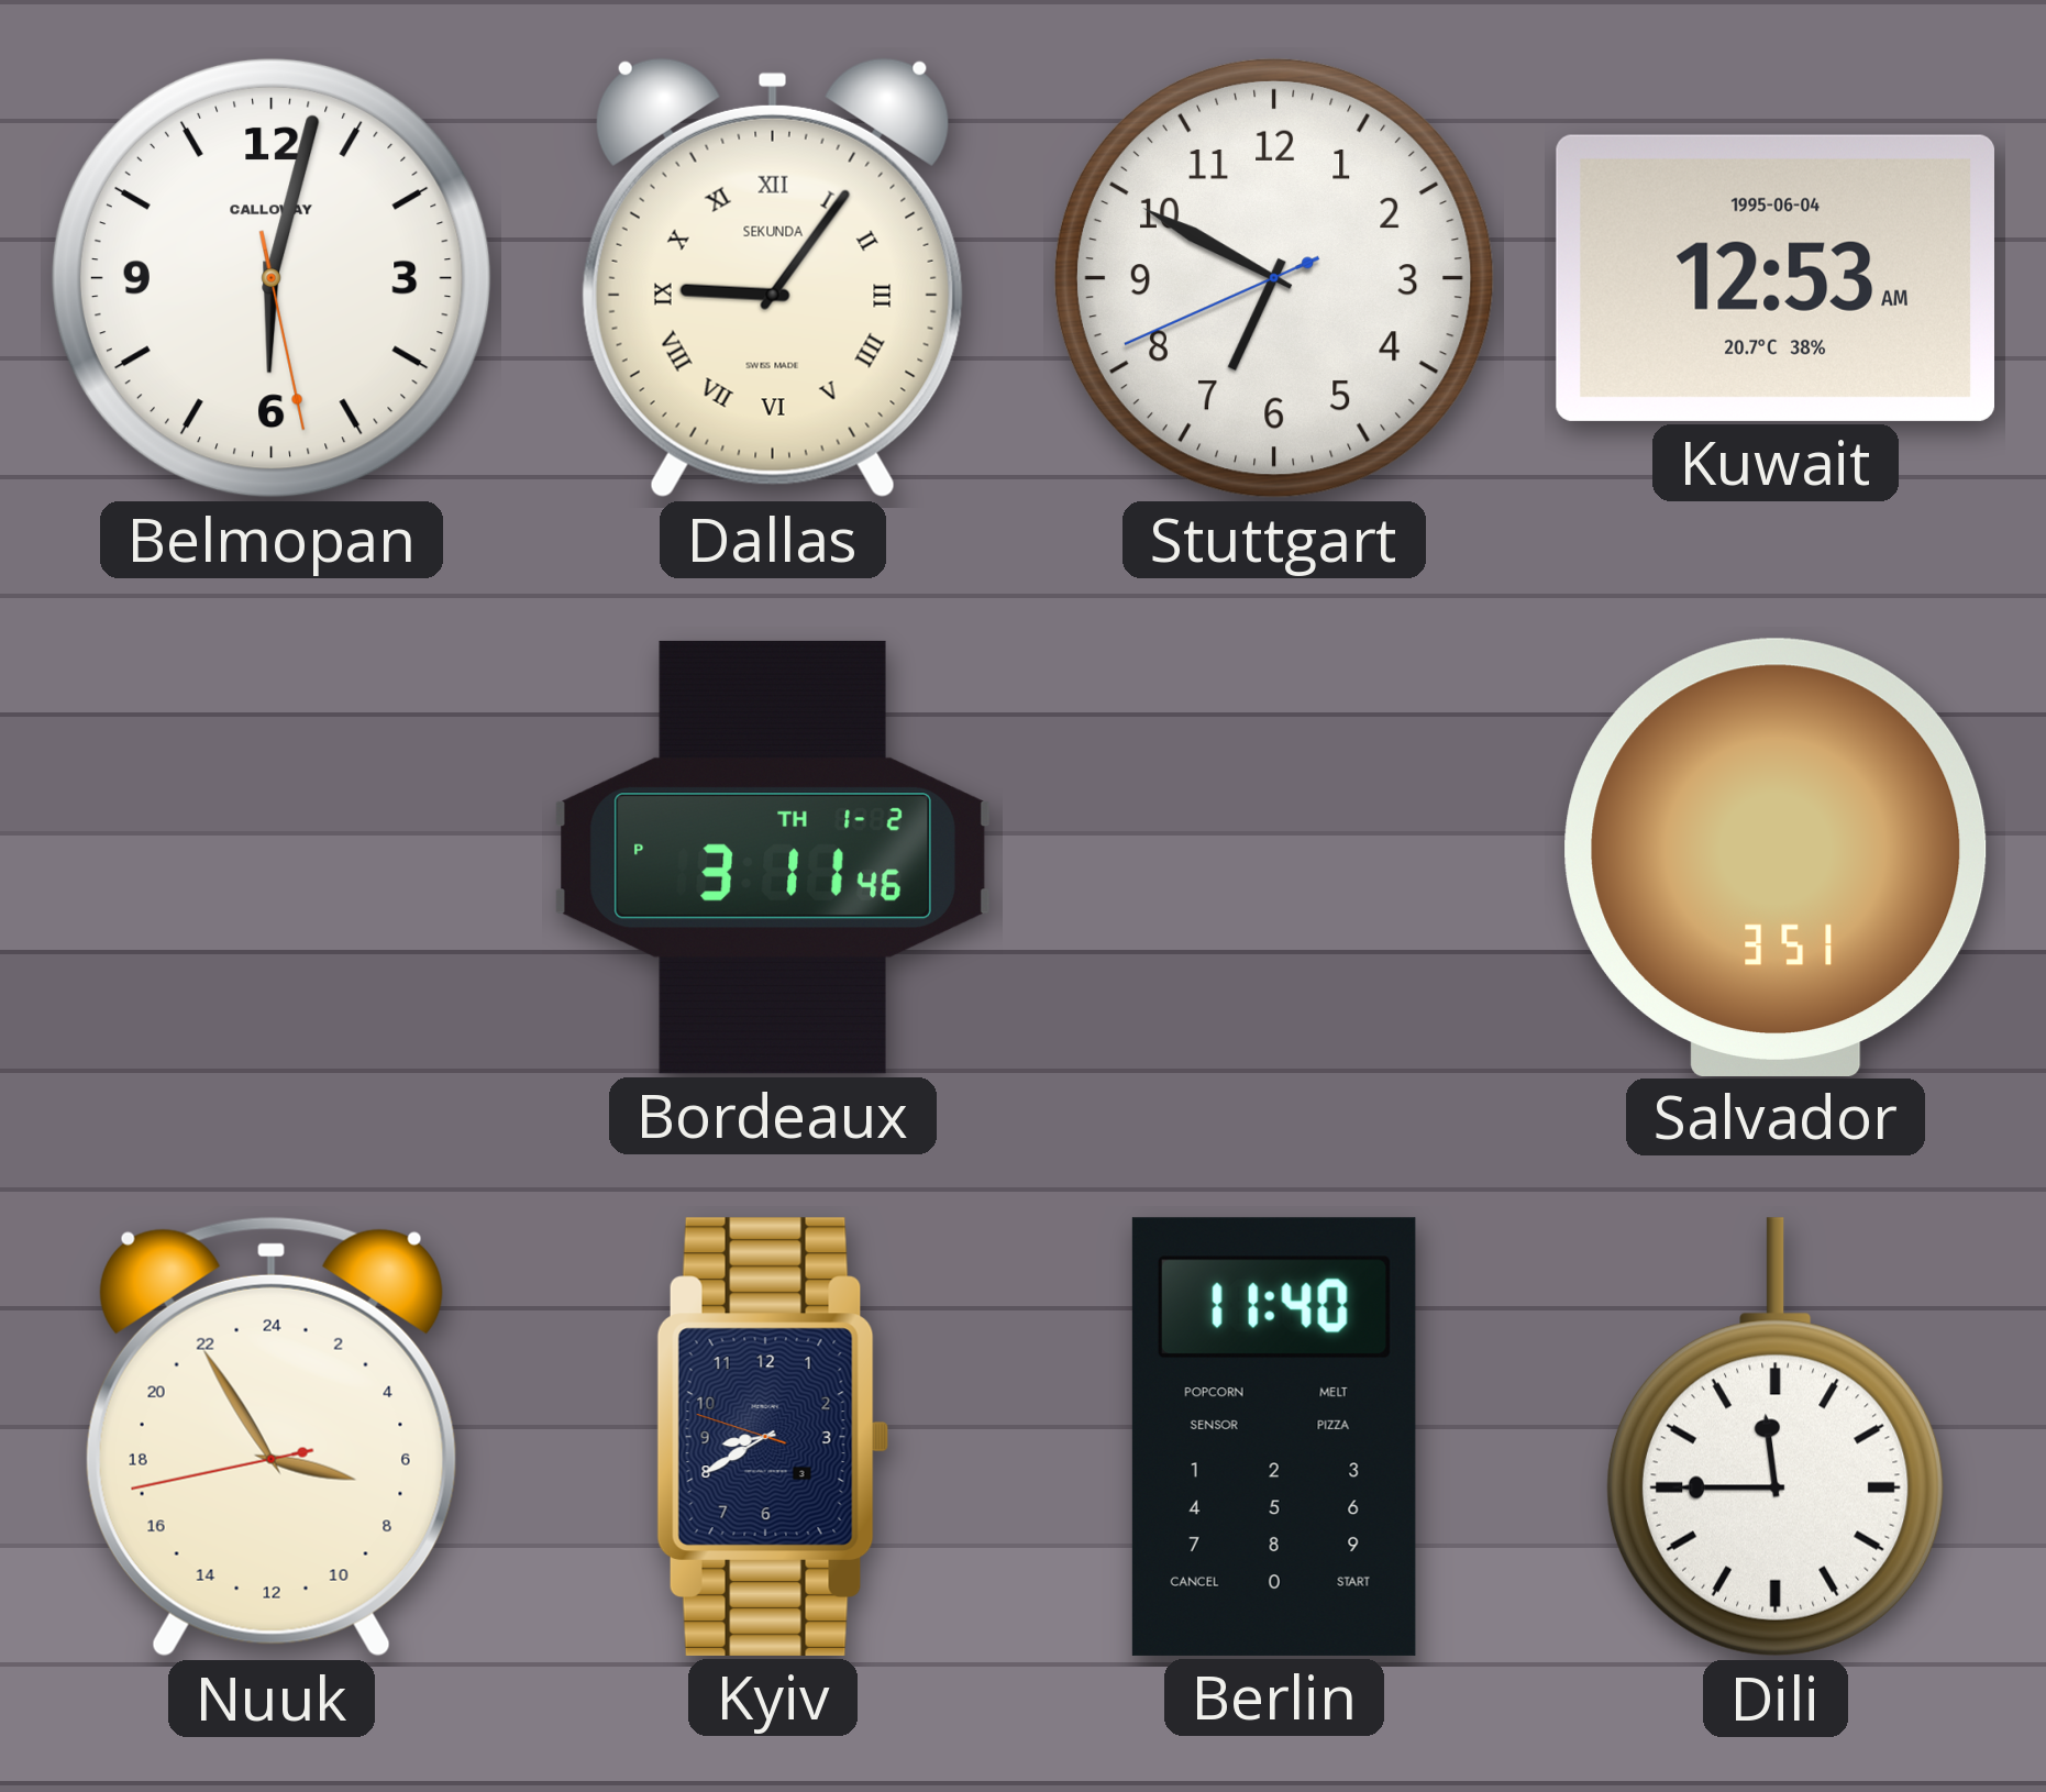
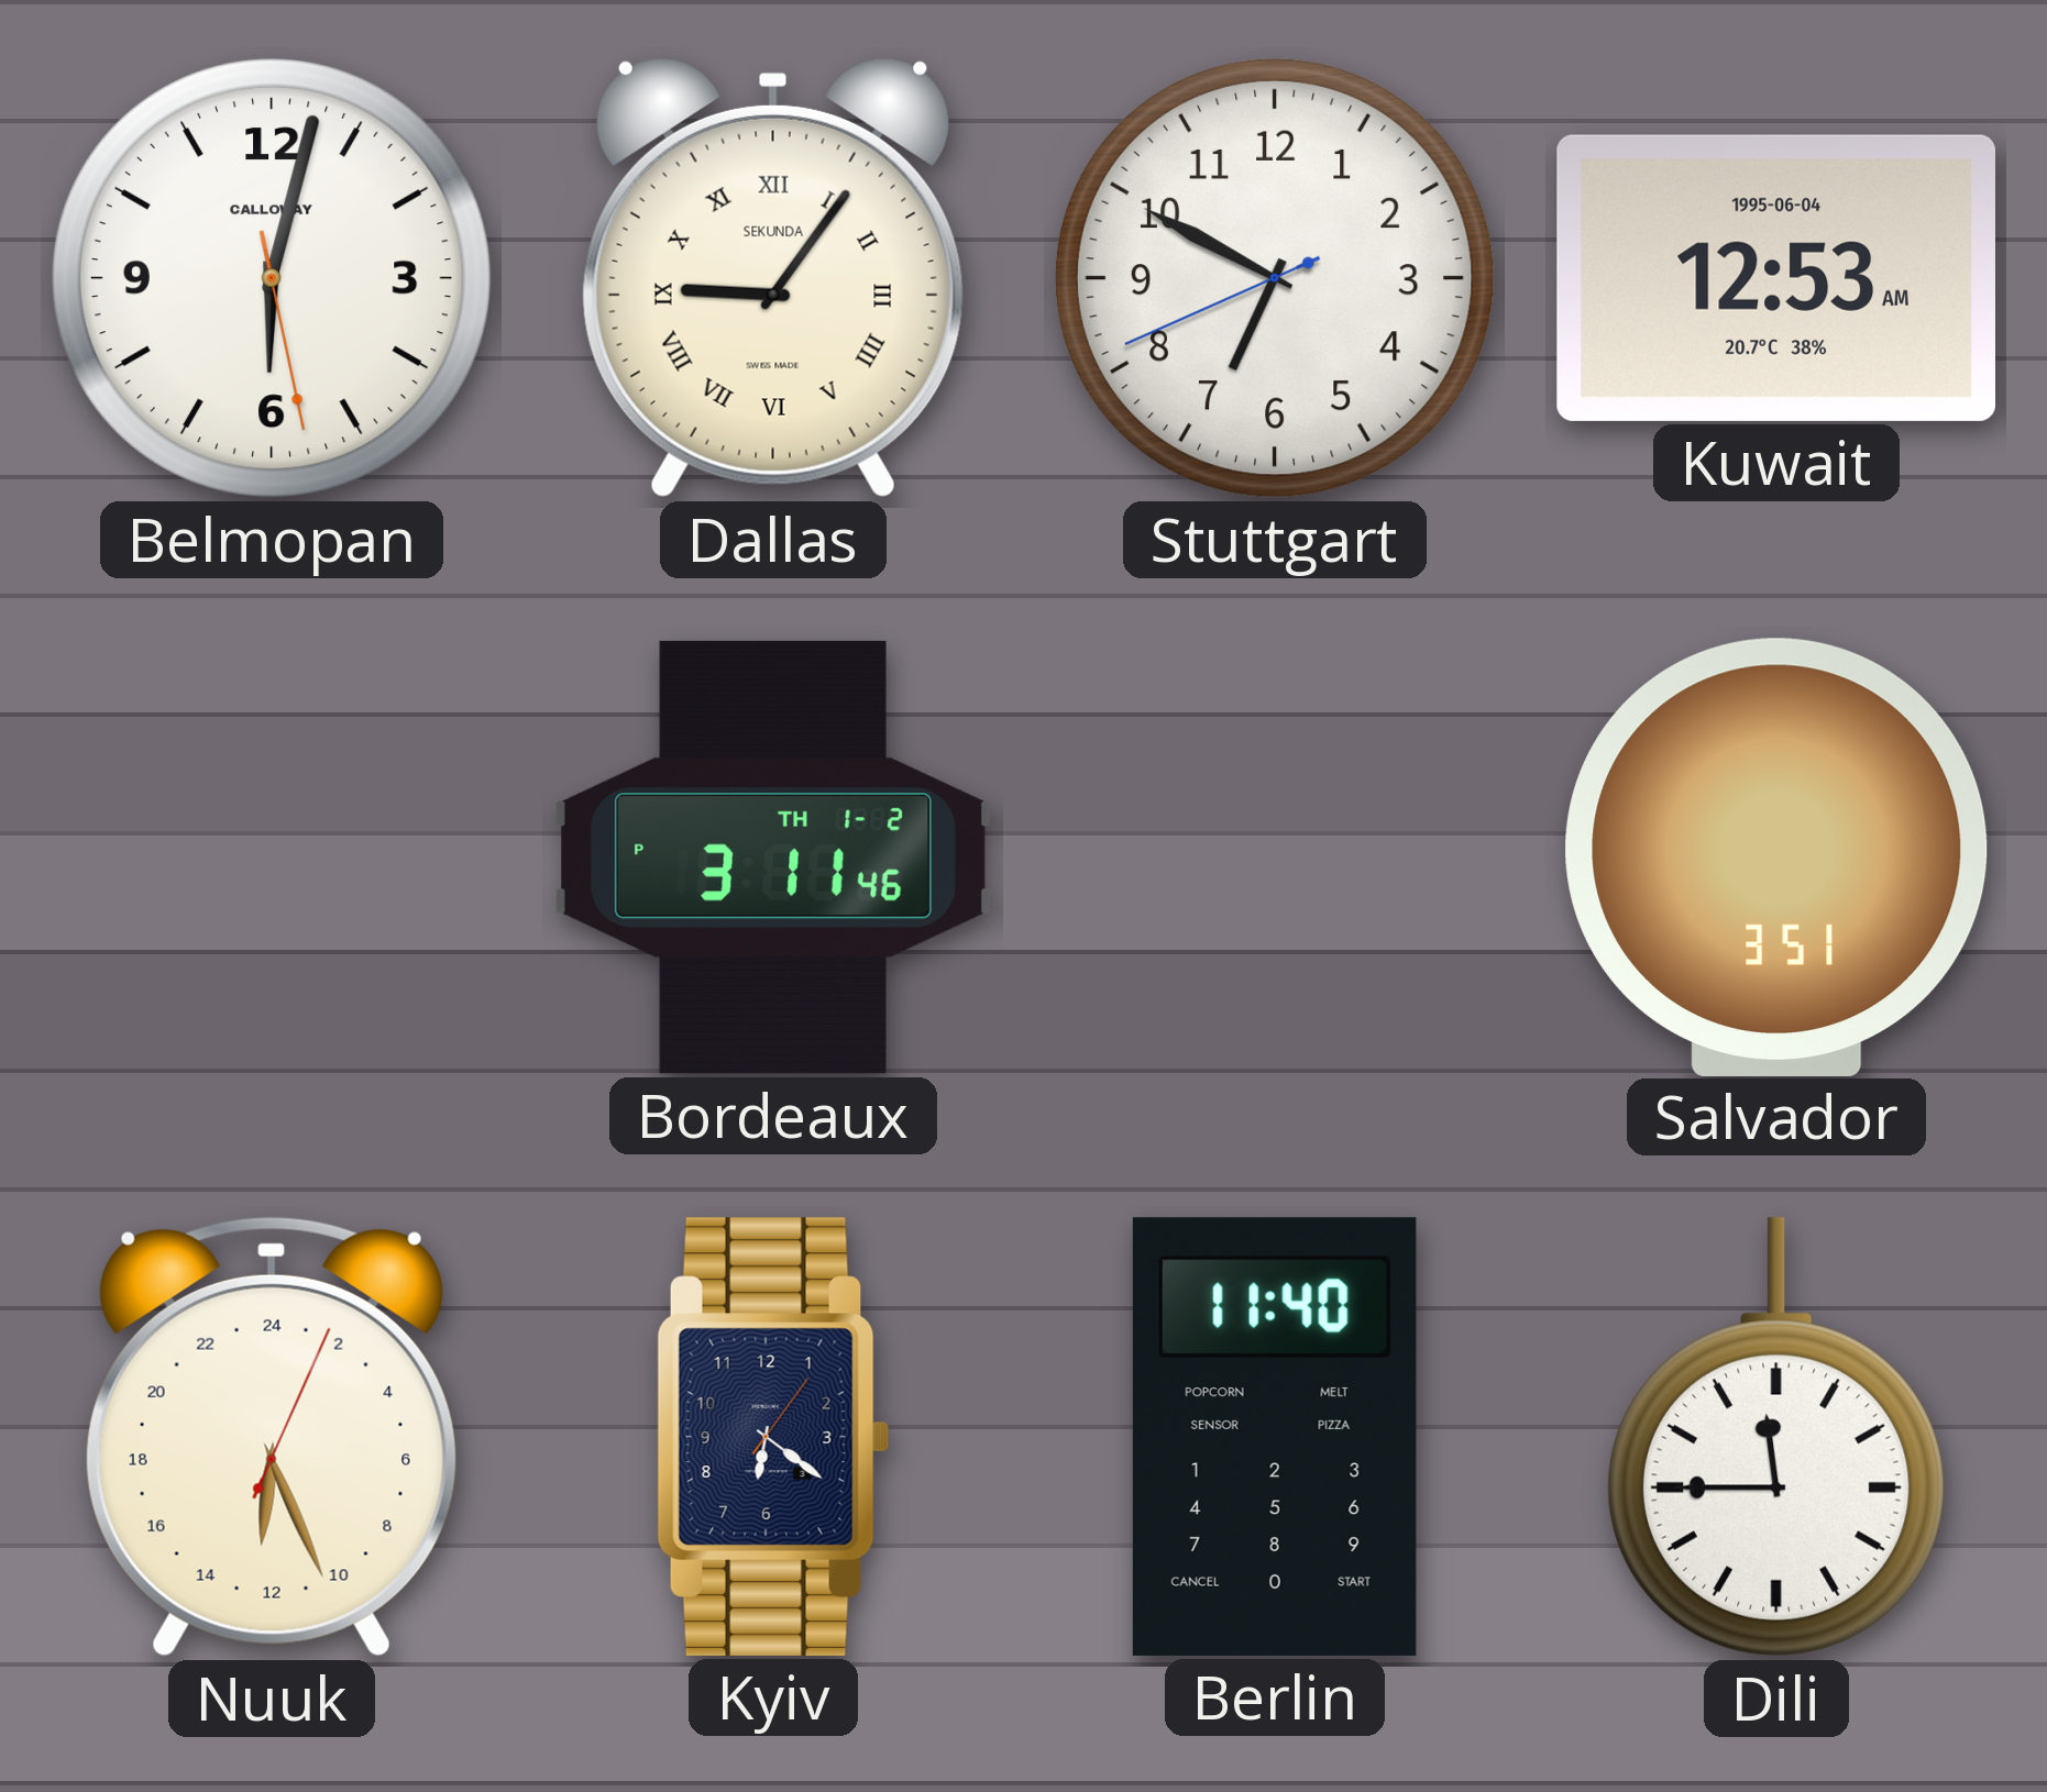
Nuuk: 6:54 -> 12:26
Kyiv: 8:39 -> 6:21
